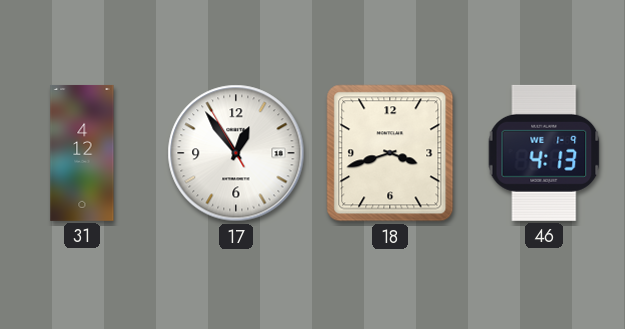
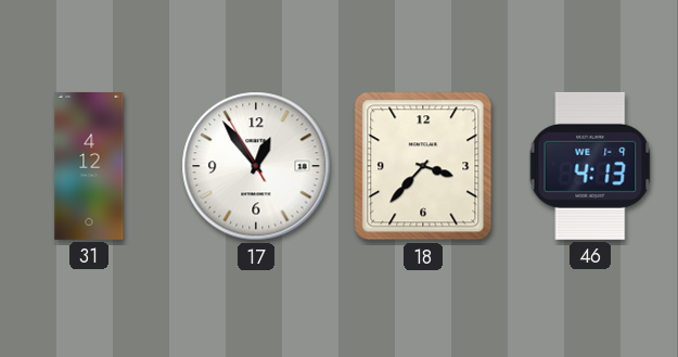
18: 3:42 -> 3:37
